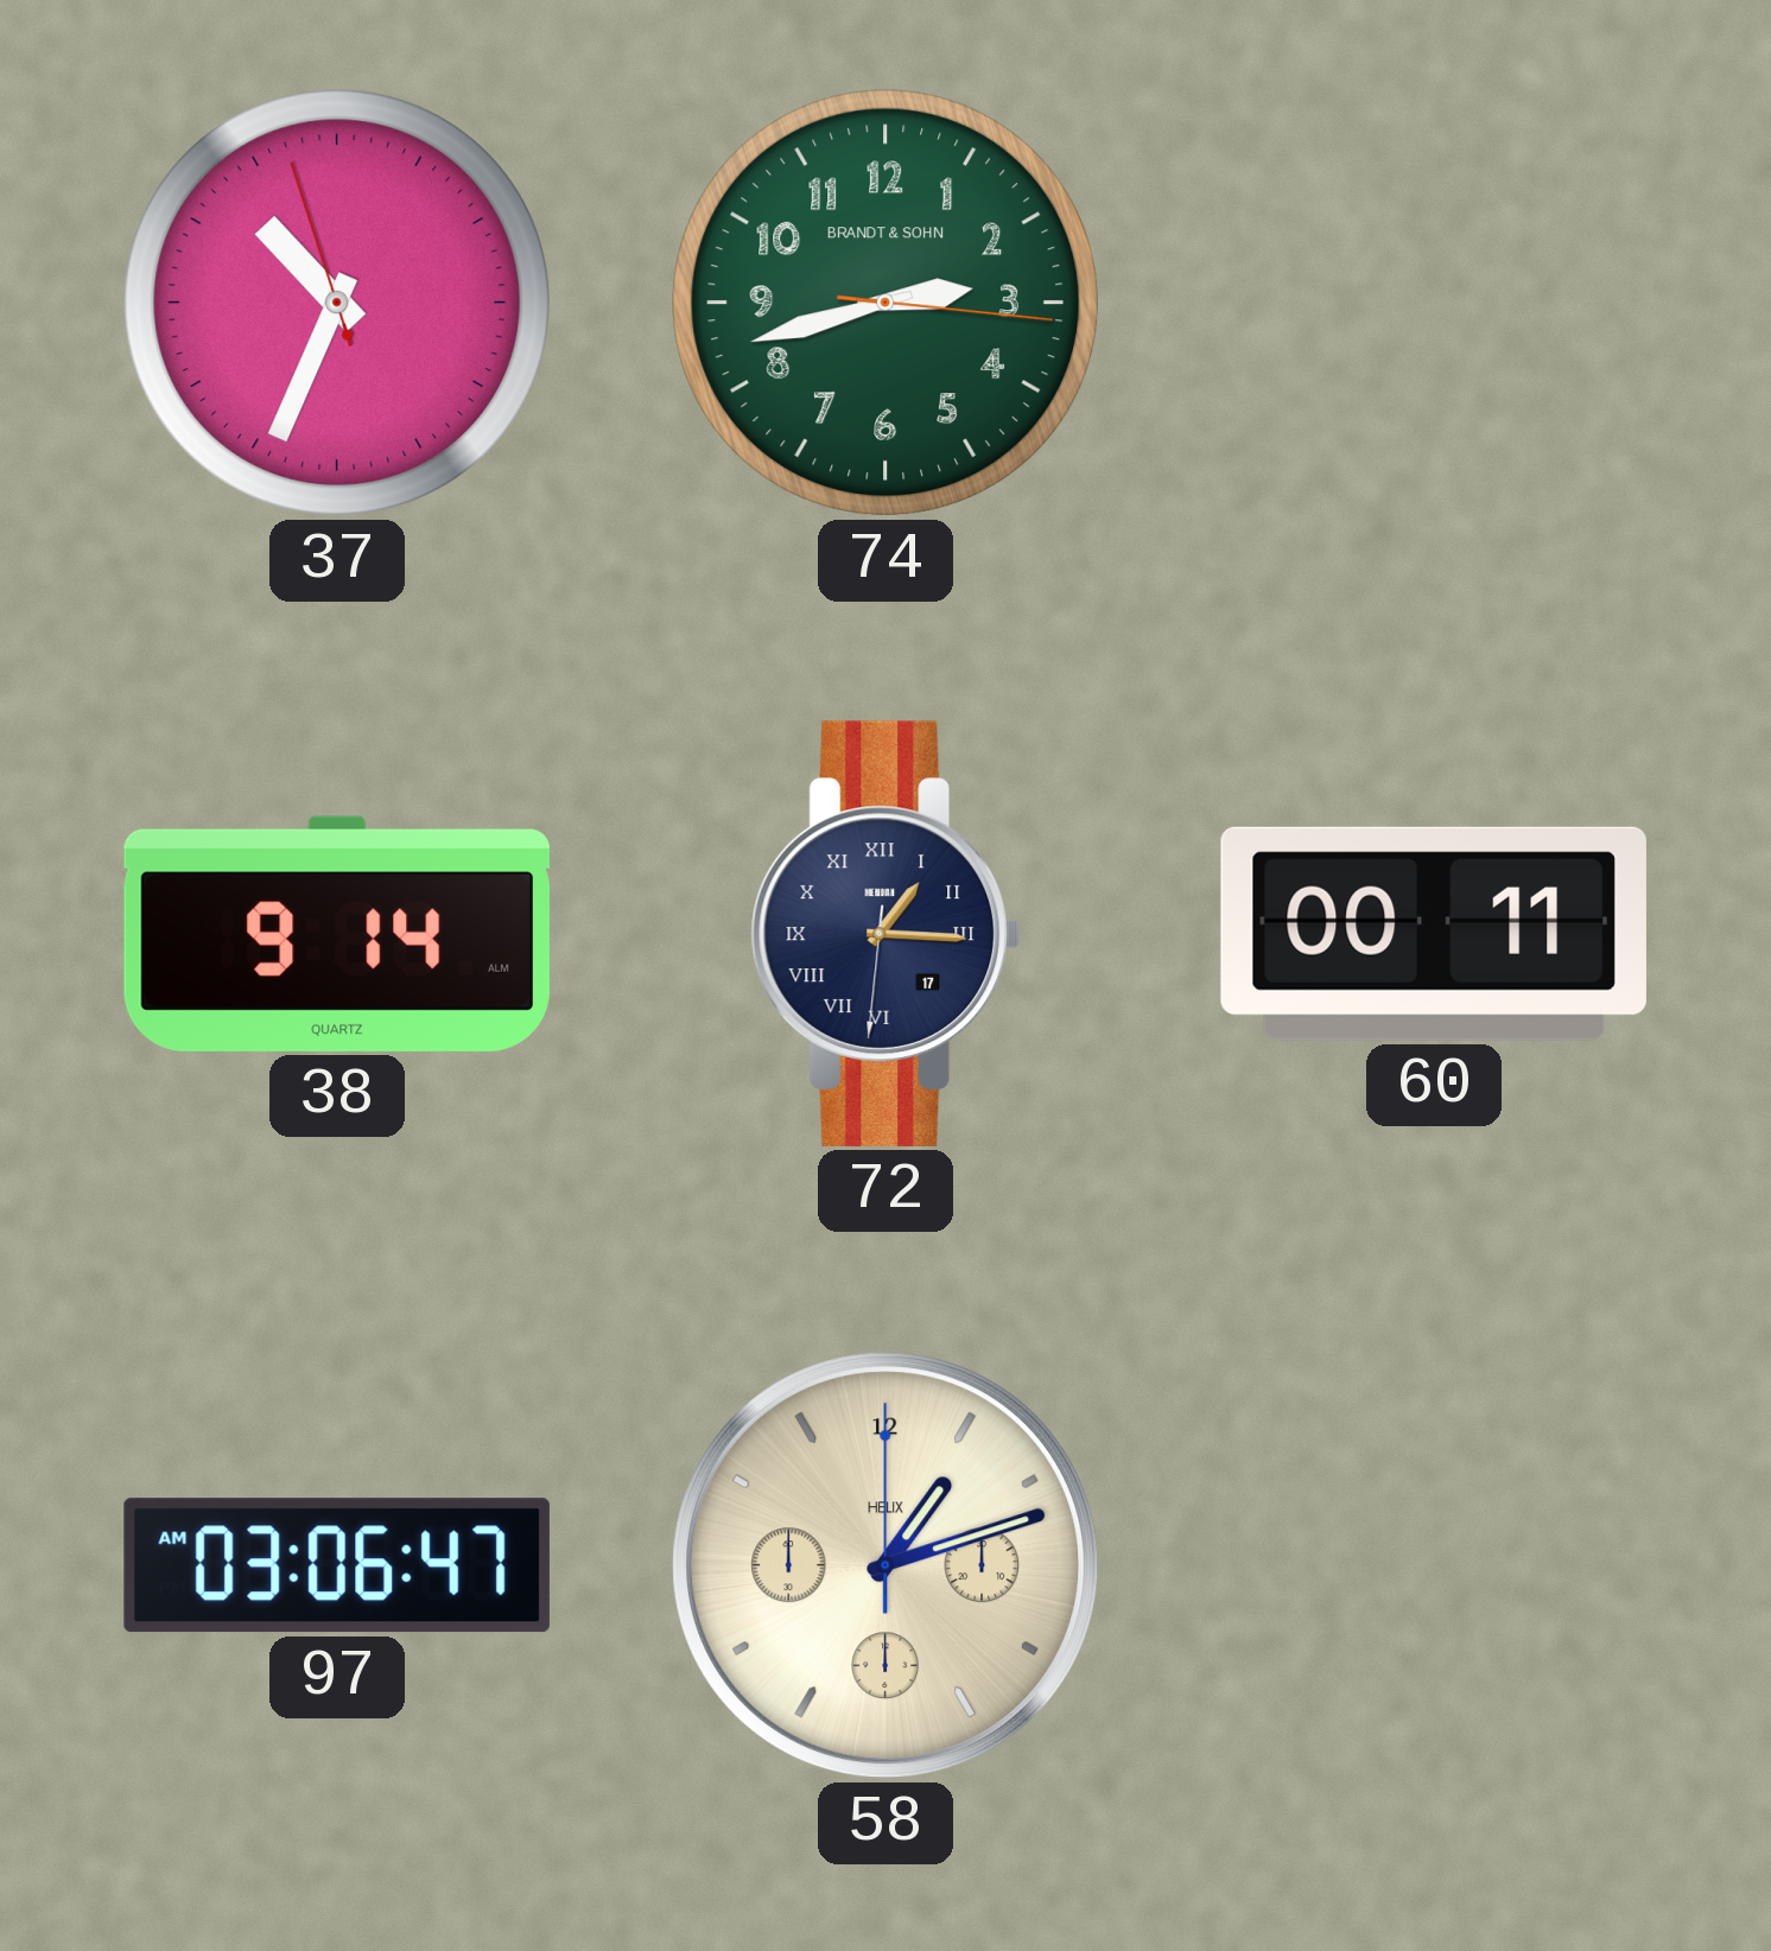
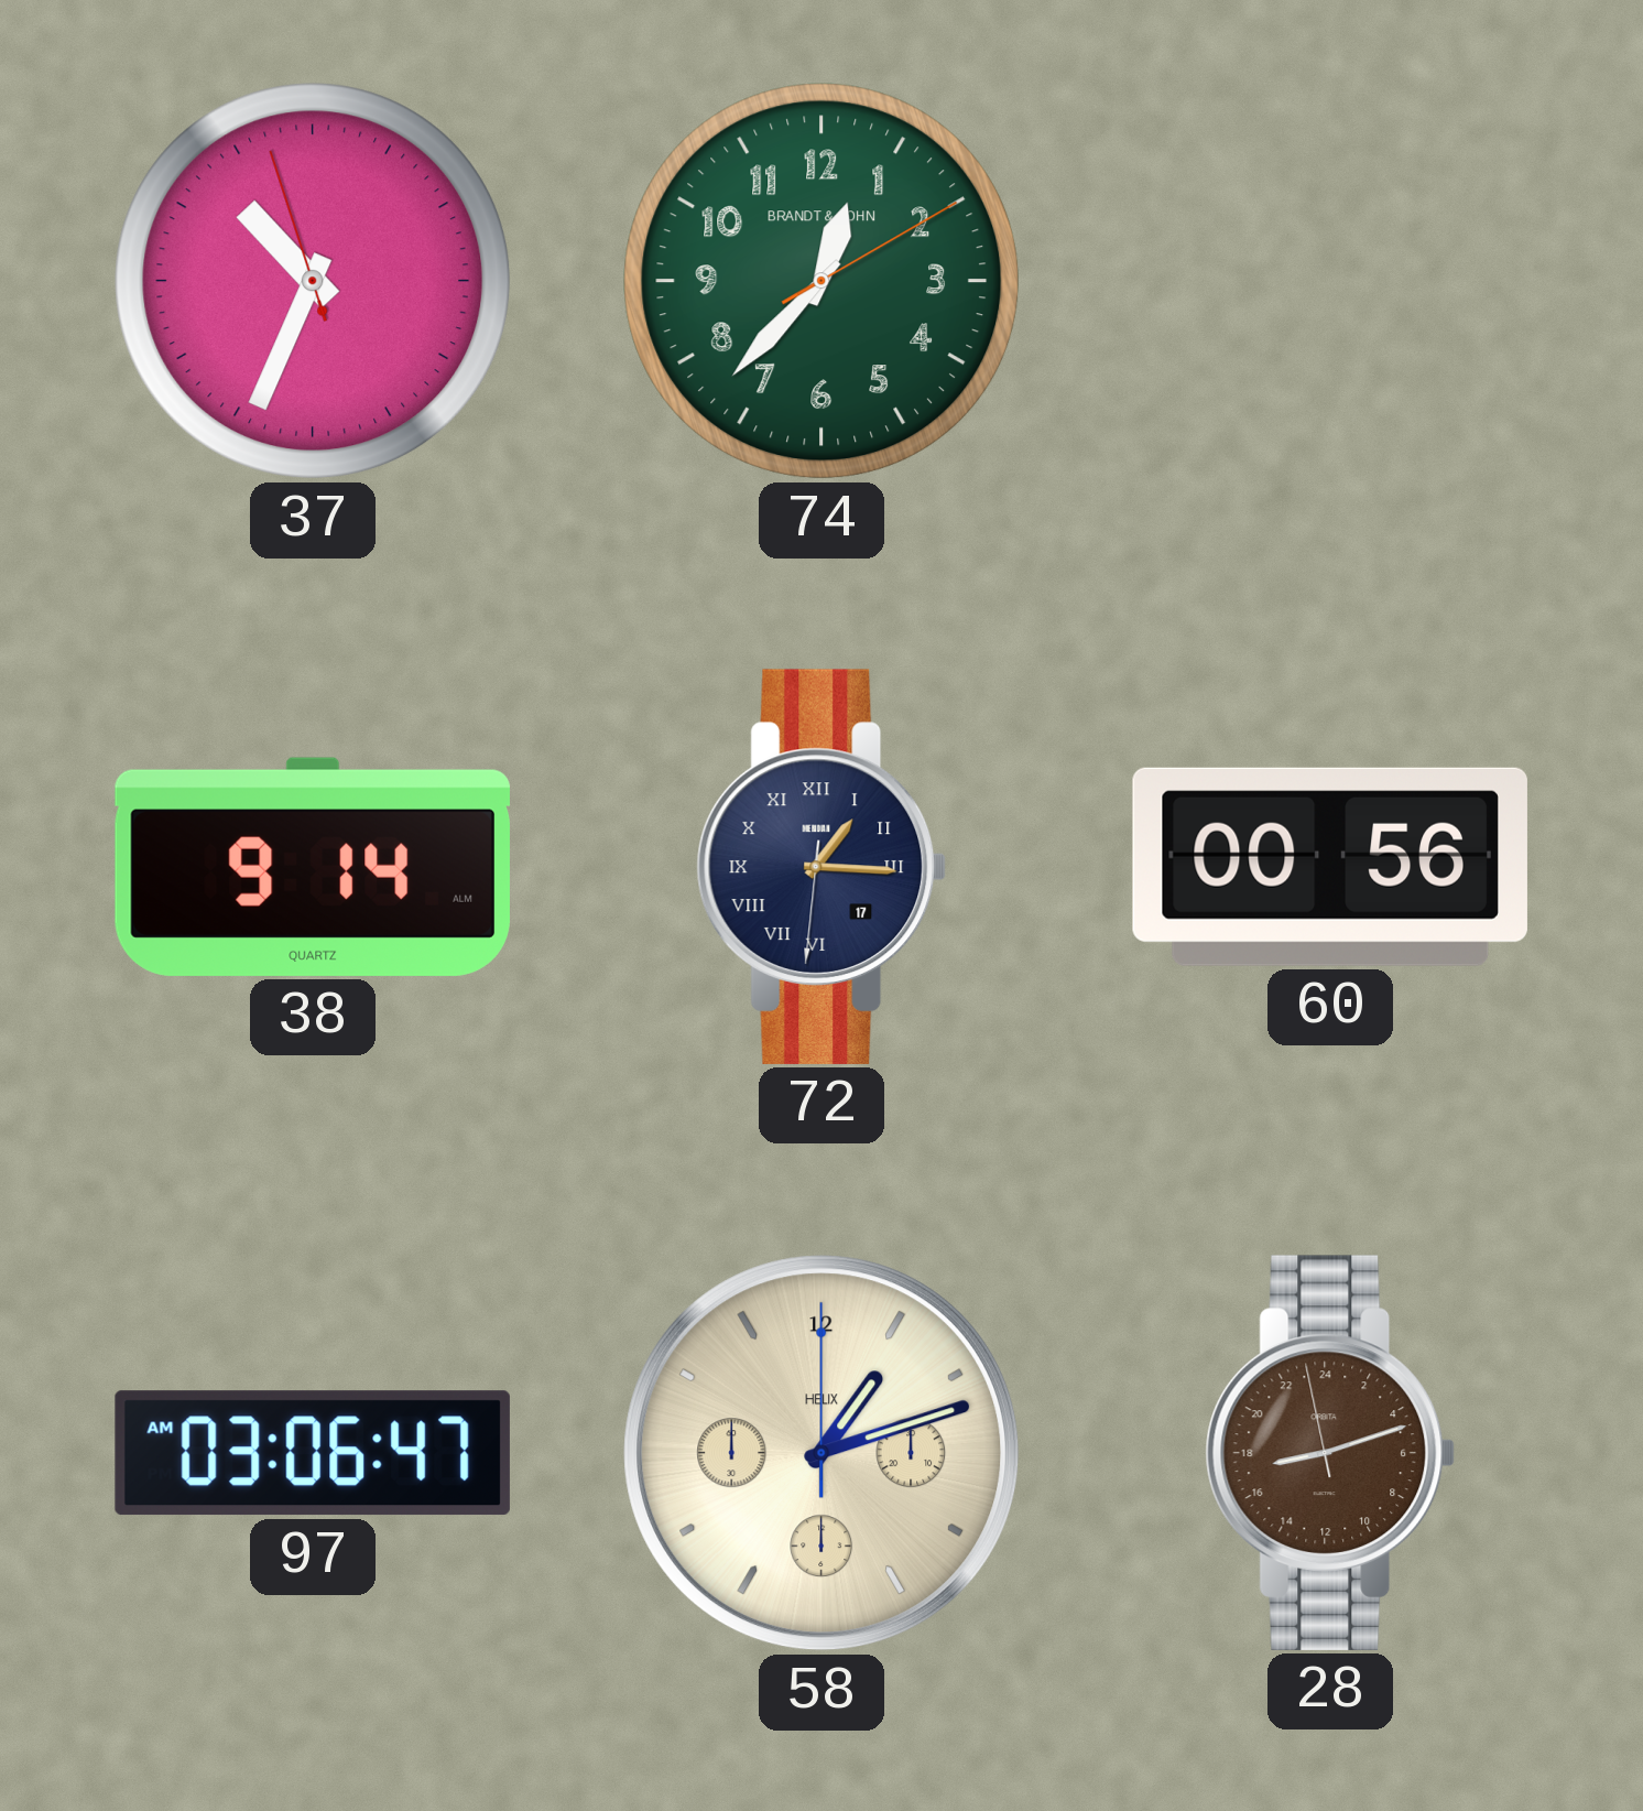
74: 2:42 -> 12:37
60: 00:11 -> 00:56
28: none -> 17:11
